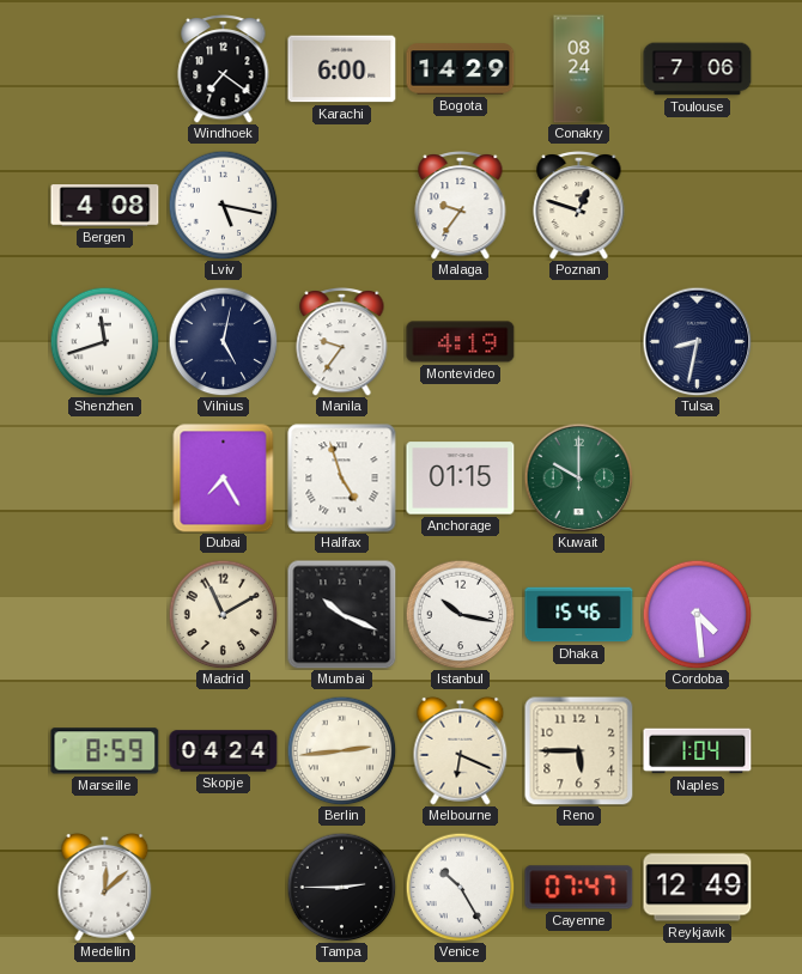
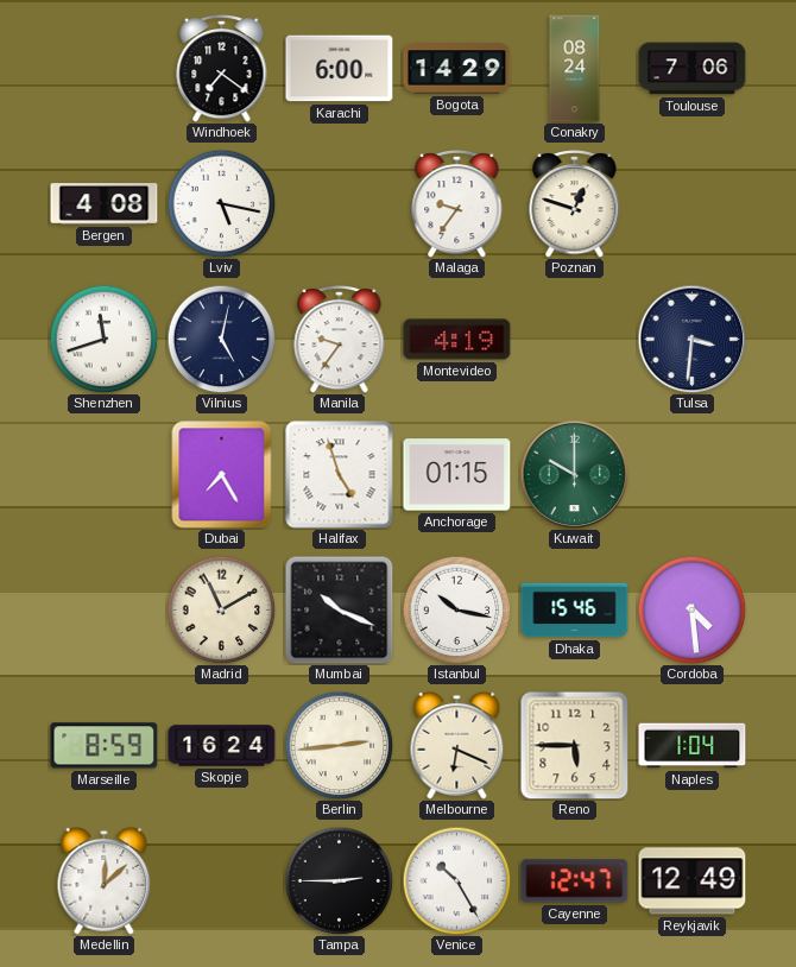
Tulsa: 8:32 -> 3:31
Skopje: 04:24 -> 16:24
Cayenne: 07:47 -> 12:47
